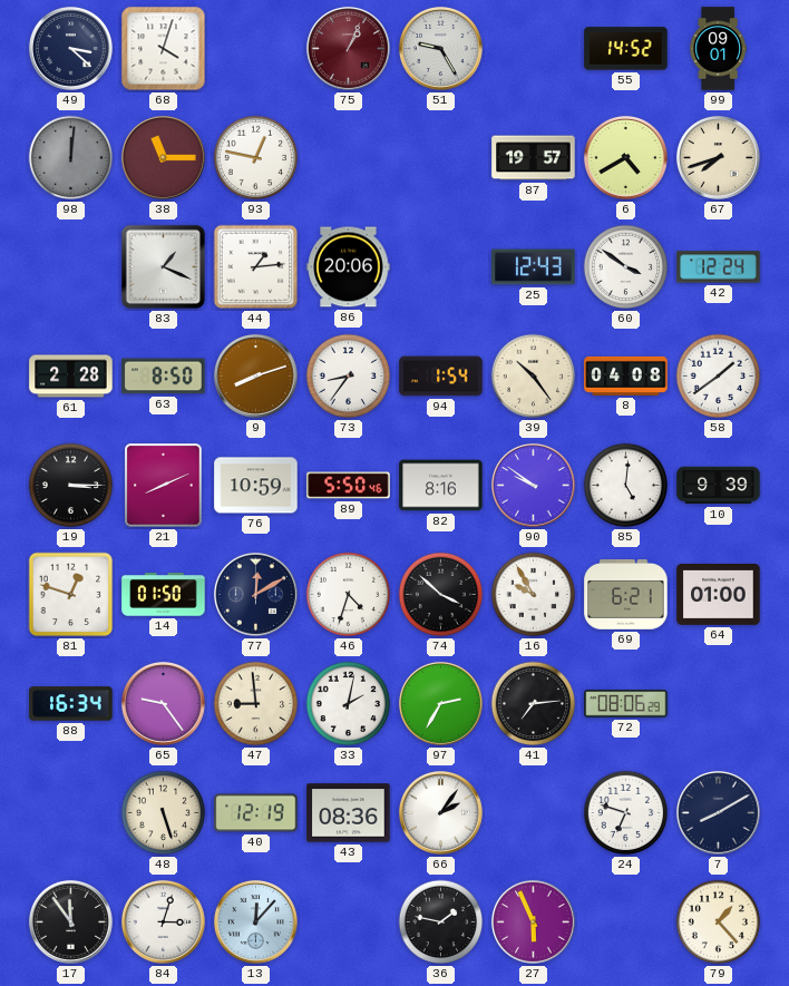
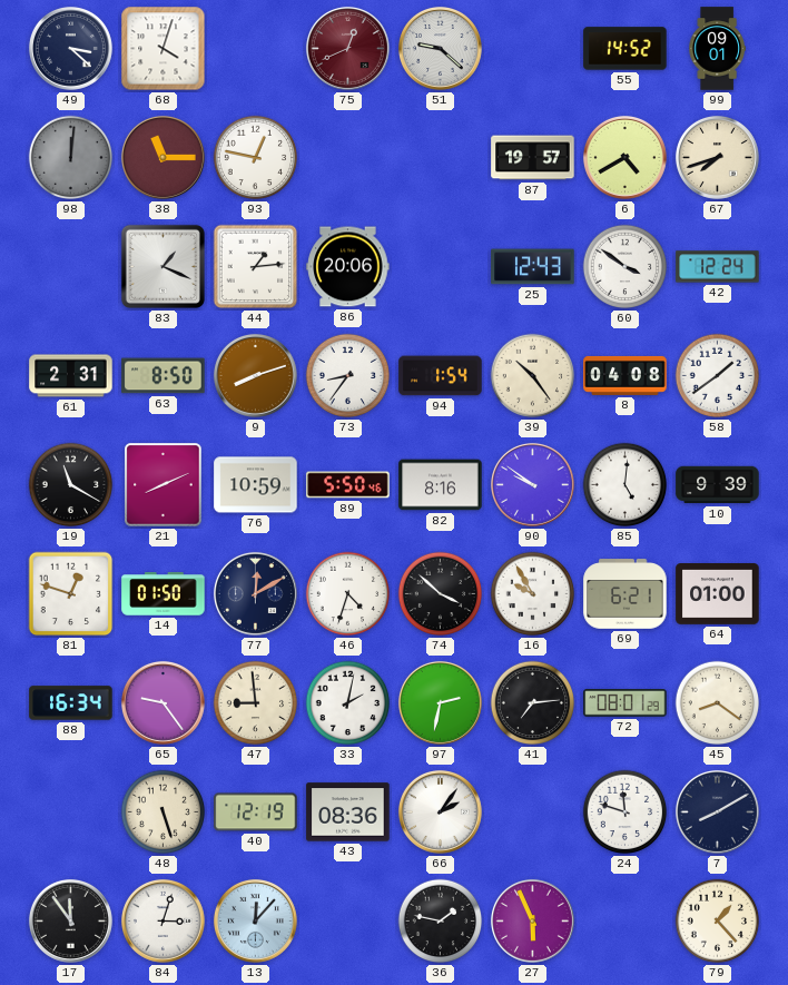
75: 1:04 -> 12:41
51: 9:25 -> 9:22
61: 2:28 -> 2:31
19: 3:15 -> 11:20
97: 2:35 -> 2:32
72: 08:06 -> 08:01
45: none -> 8:21
24: 6:48 -> 11:48
